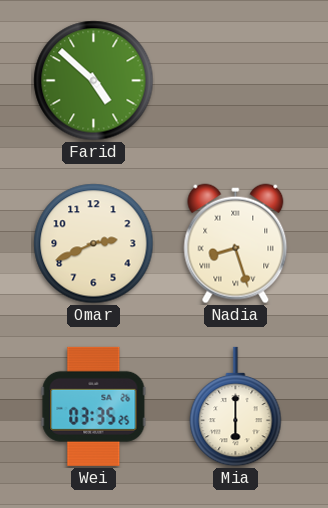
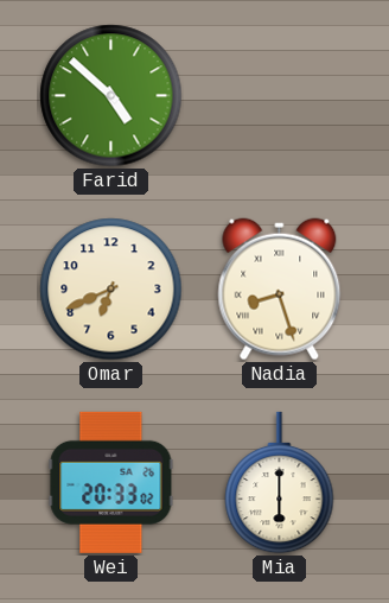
Omar: 2:41 -> 6:41
Wei: 03:35 -> 20:33
